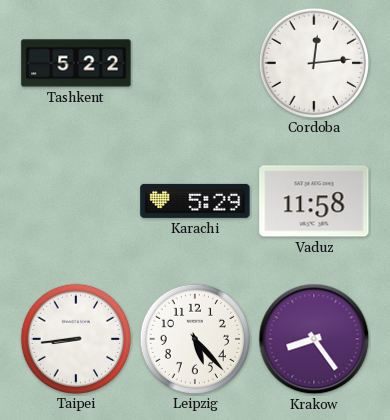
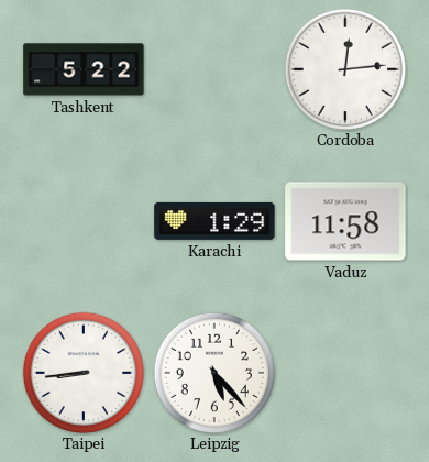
Karachi: 5:29 -> 1:29
Krakow: 8:24 -> none
